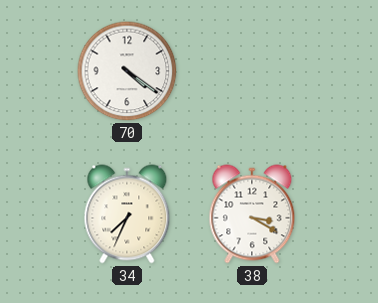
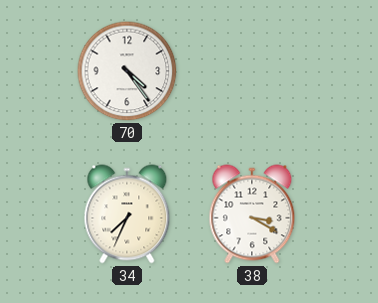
70: 4:21 -> 4:24
